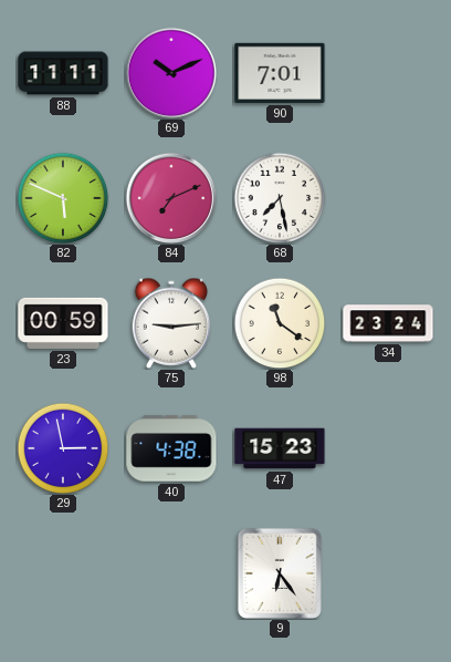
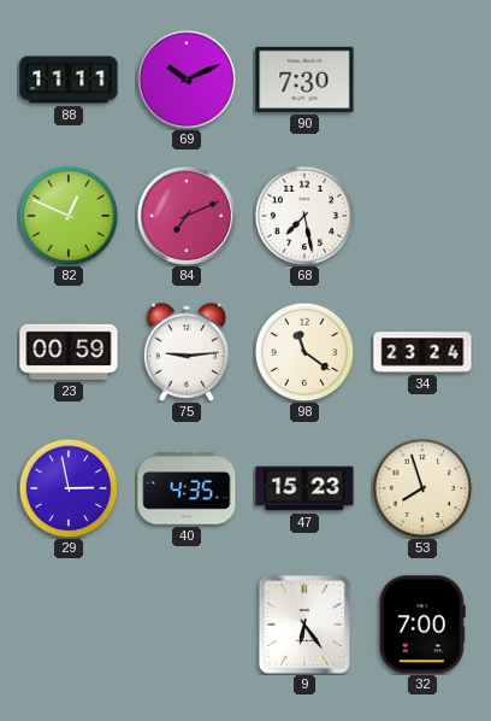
90: 7:01 -> 7:30
82: 5:49 -> 12:49
40: 4:38 -> 4:35
53: none -> 7:57
32: none -> 7:00
